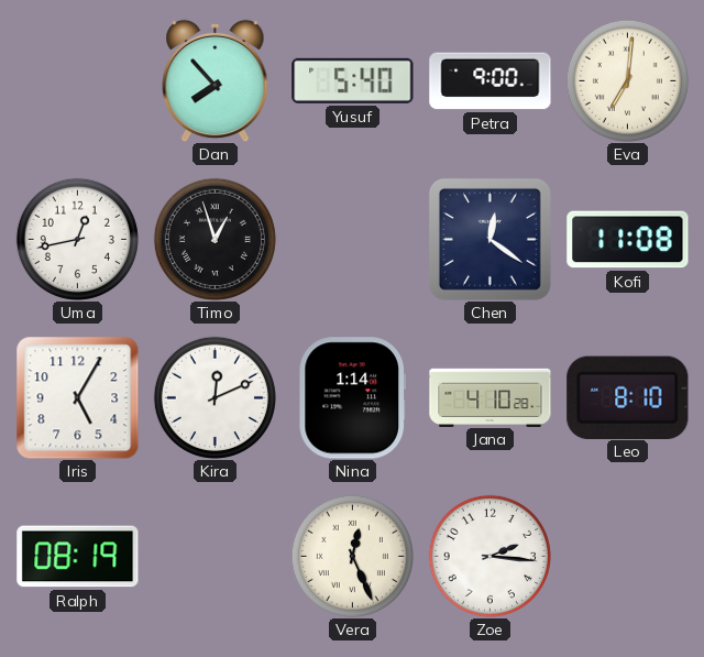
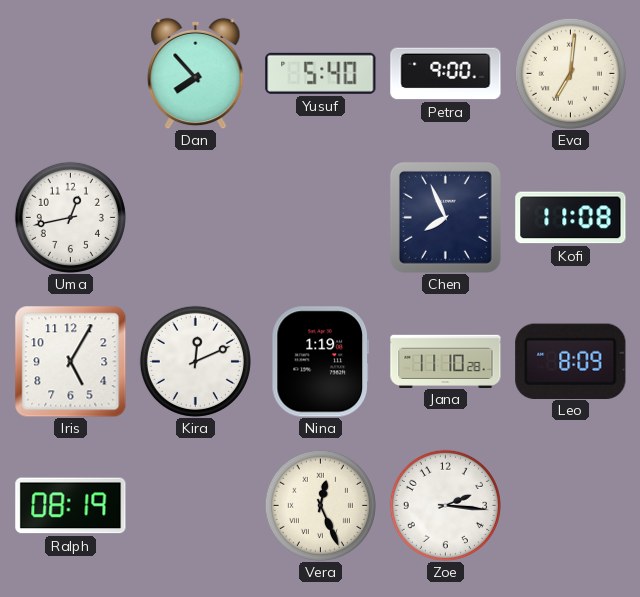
Timo: 12:57 -> none
Chen: 12:21 -> 7:56
Nina: 1:14 -> 1:19
Jana: 4:10 -> 11:10
Leo: 8:10 -> 8:09
